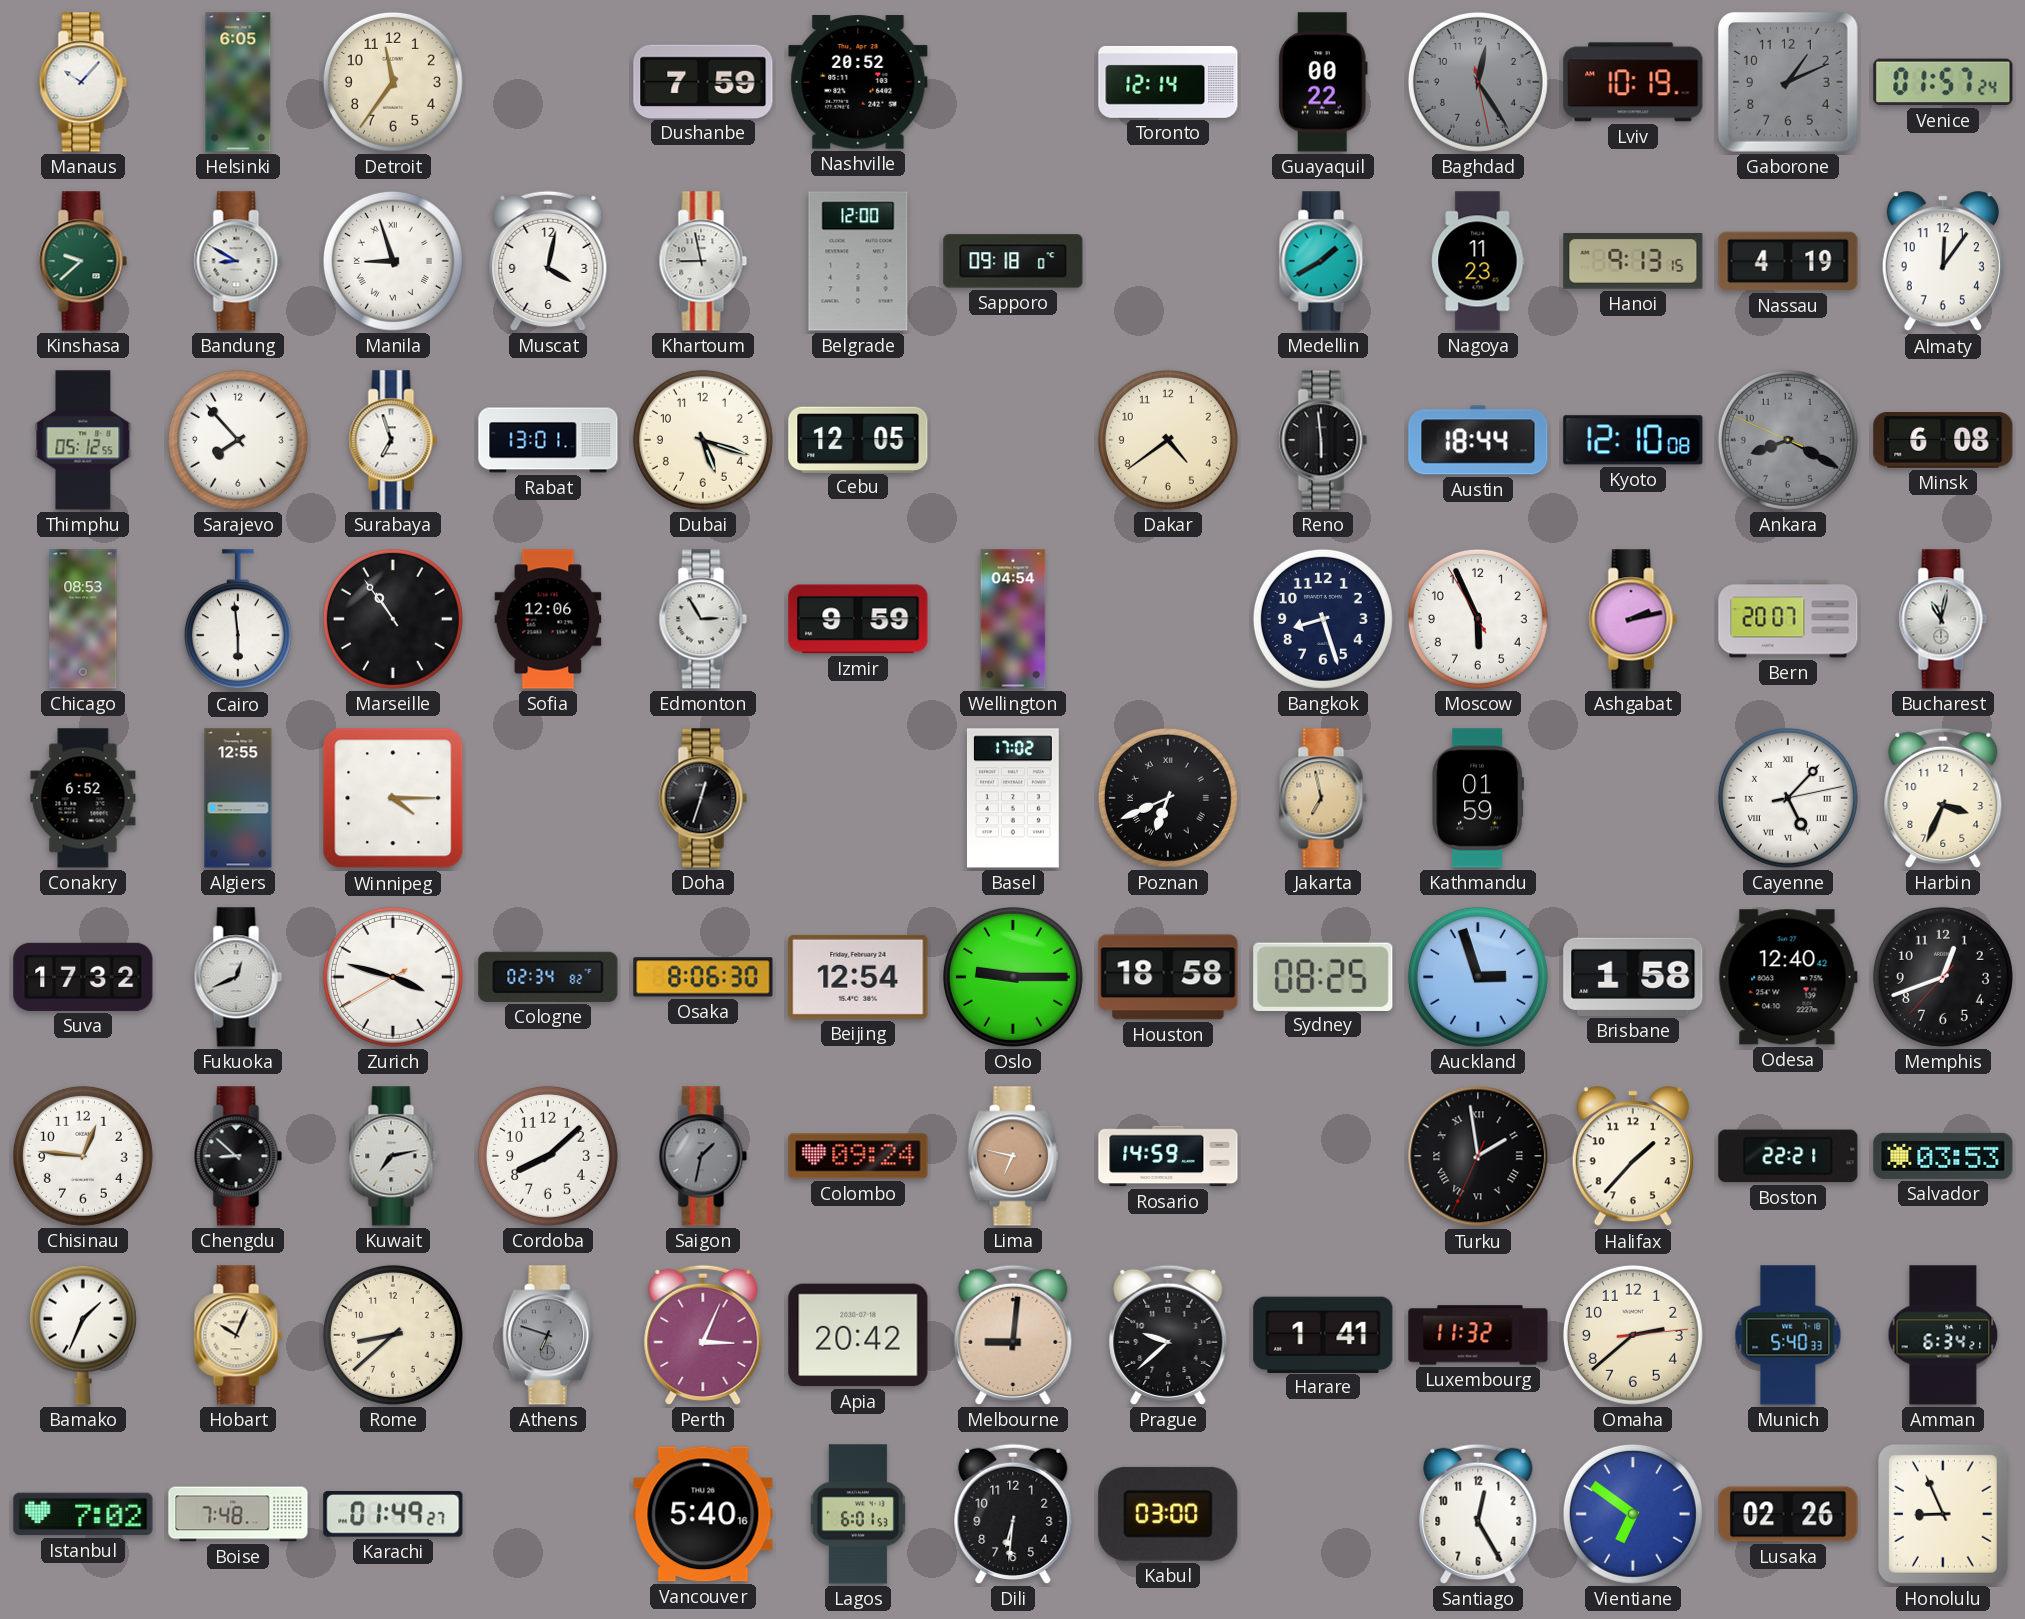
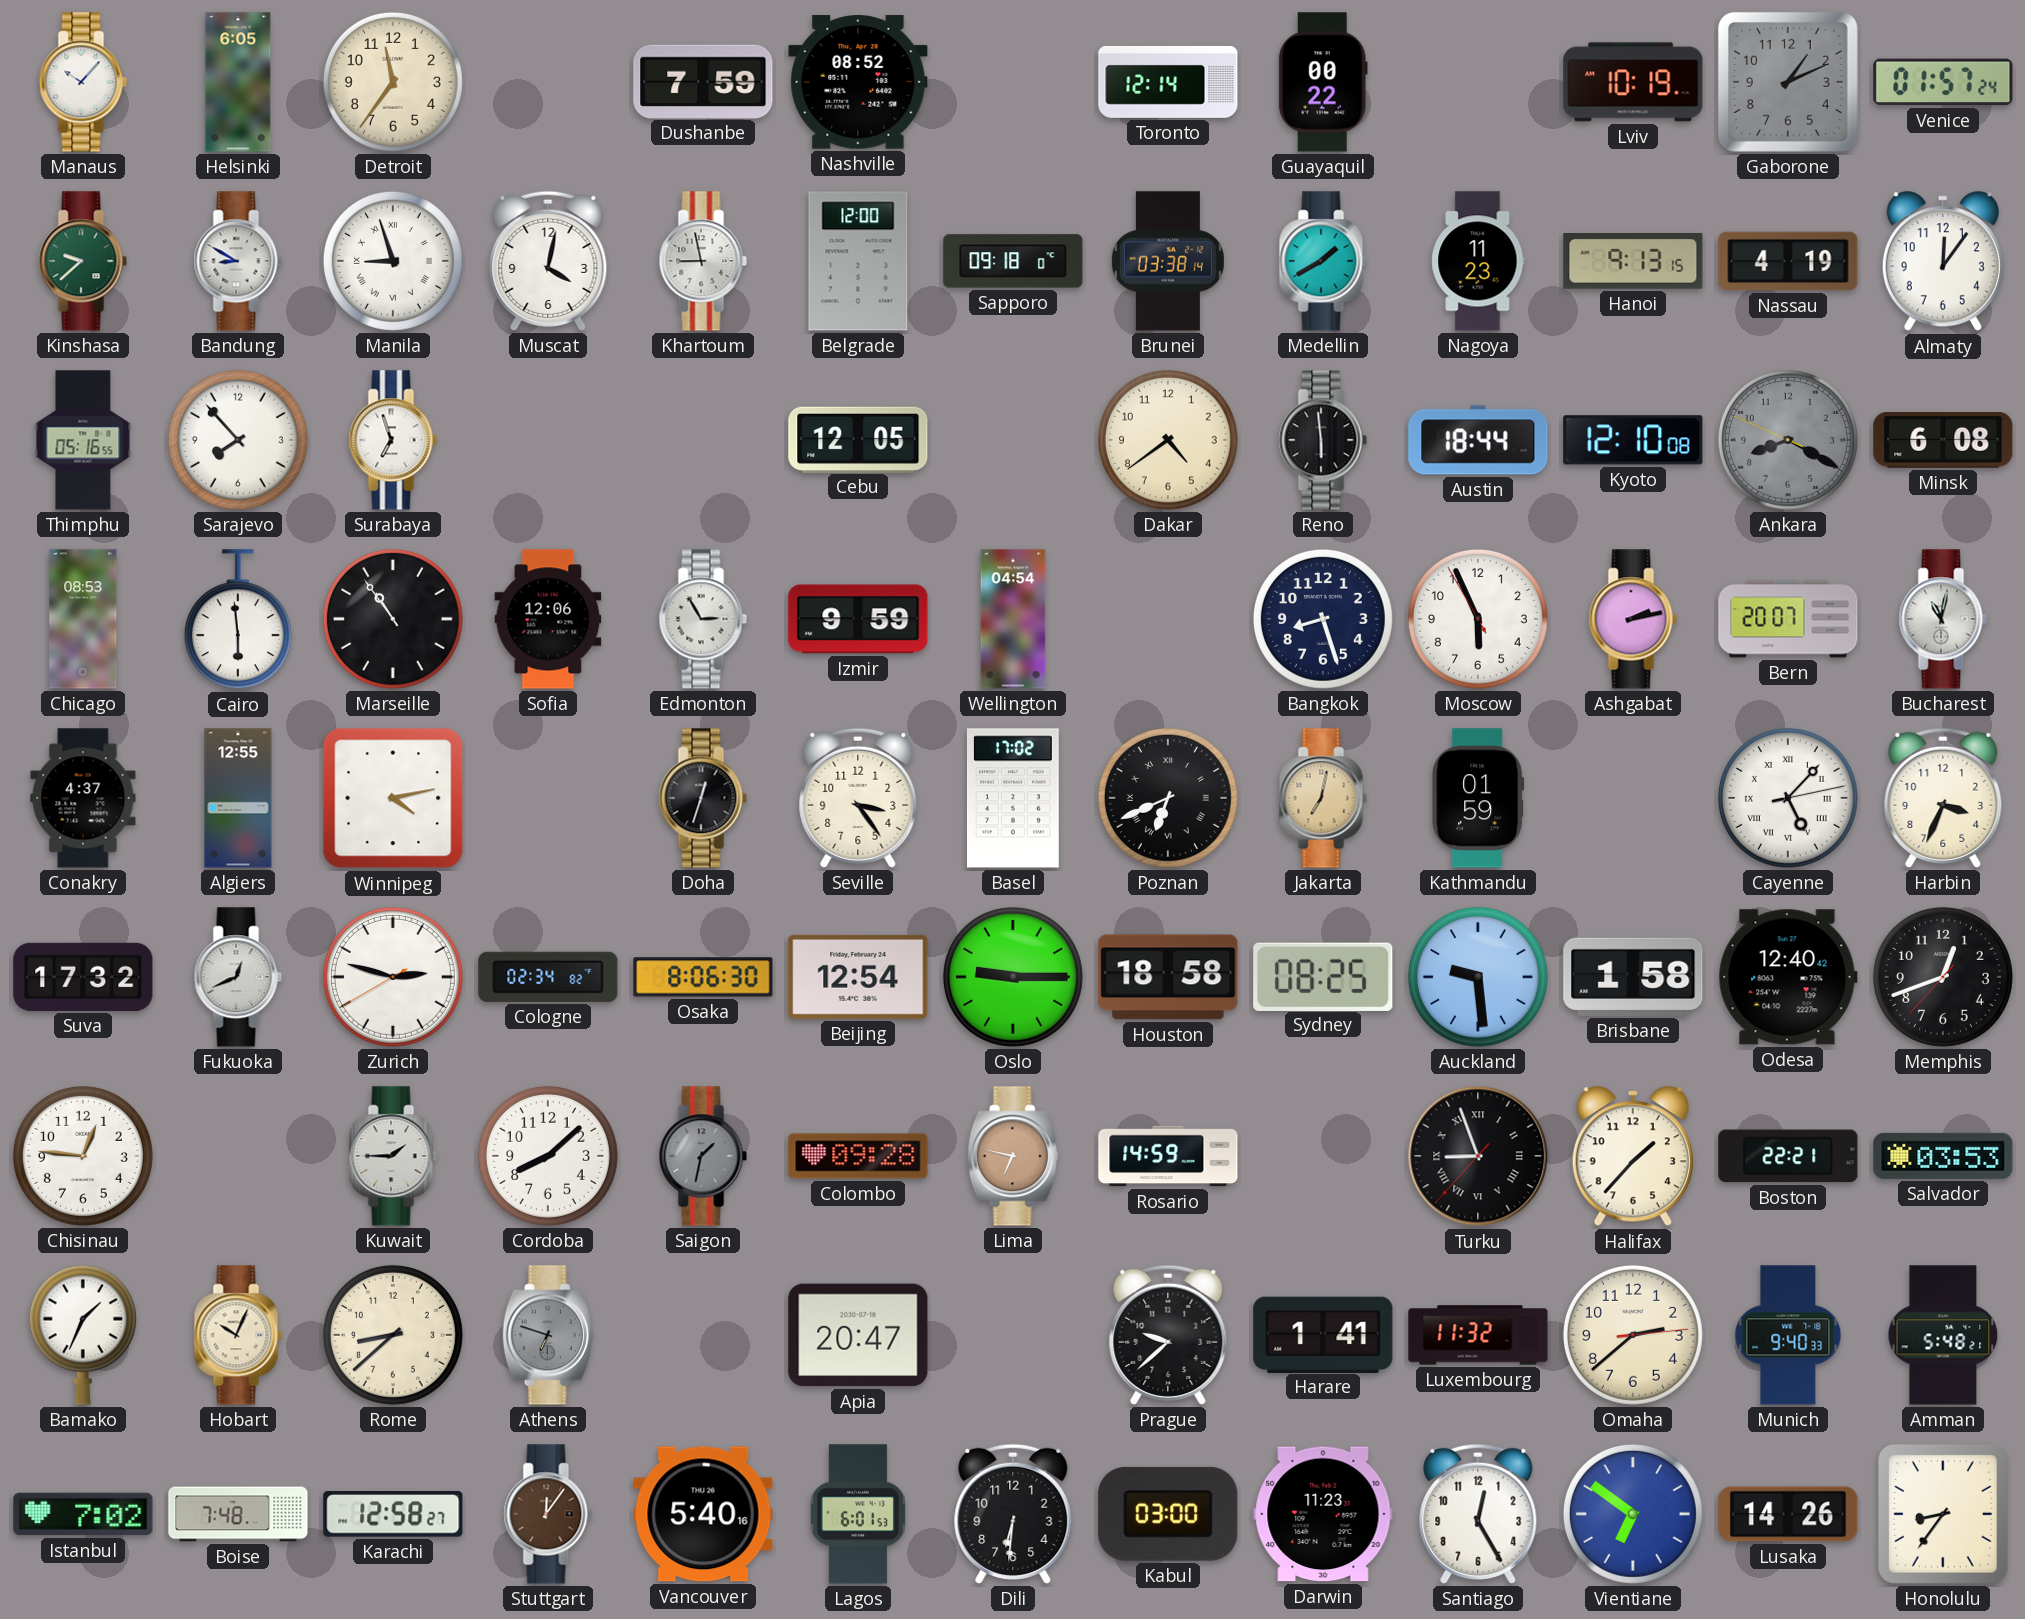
Nashville: 20:52 -> 08:52
Baghdad: 12:24 -> none
Brunei: none -> 03:38
Thimphu: 05:12 -> 05:16
Rabat: 13:01 -> none
Dubai: 5:18 -> none
Conakry: 6:52 -> 4:37
Winnipeg: 4:15 -> 4:13
Seville: none -> 3:24
Jakarta: 6:58 -> 7:02
Zurich: 3:47 -> 2:47
Auckland: 2:57 -> 9:29
Chengdu: 8:52 -> none
Kuwait: 7:13 -> 1:45
Colombo: 09:24 -> 09:28
Turku: 1:58 -> 8:56
Perth: 3:04 -> none
Apia: 20:42 -> 20:47
Melbourne: 9:01 -> none
Munich: 5:40 -> 9:40
Amman: 6:34 -> 5:48
Karachi: 01:49 -> 12:58
Stuttgart: none -> 12:06
Darwin: none -> 11:23
Lusaka: 02:26 -> 14:26
Honolulu: 8:56 -> 8:36
